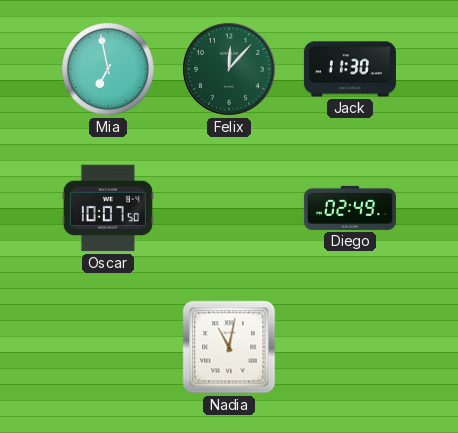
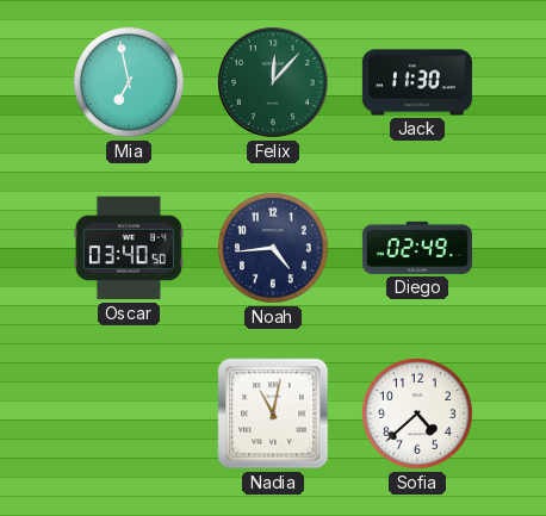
Oscar: 10:07 -> 03:40
Noah: none -> 4:44
Sofia: none -> 4:38
